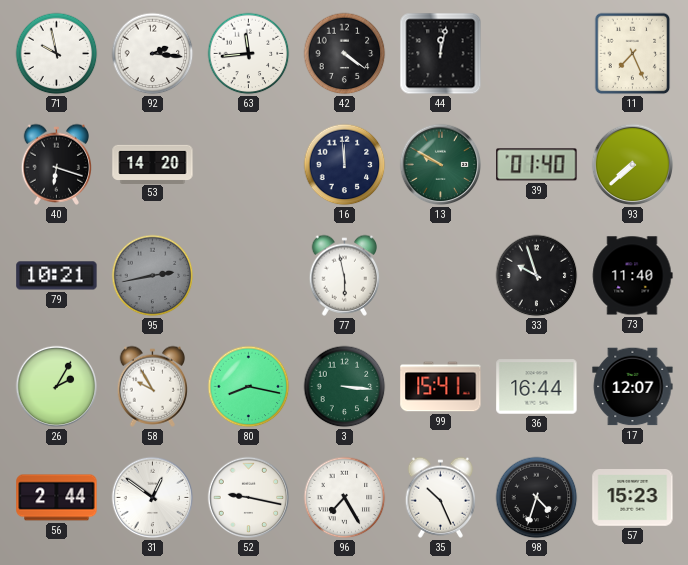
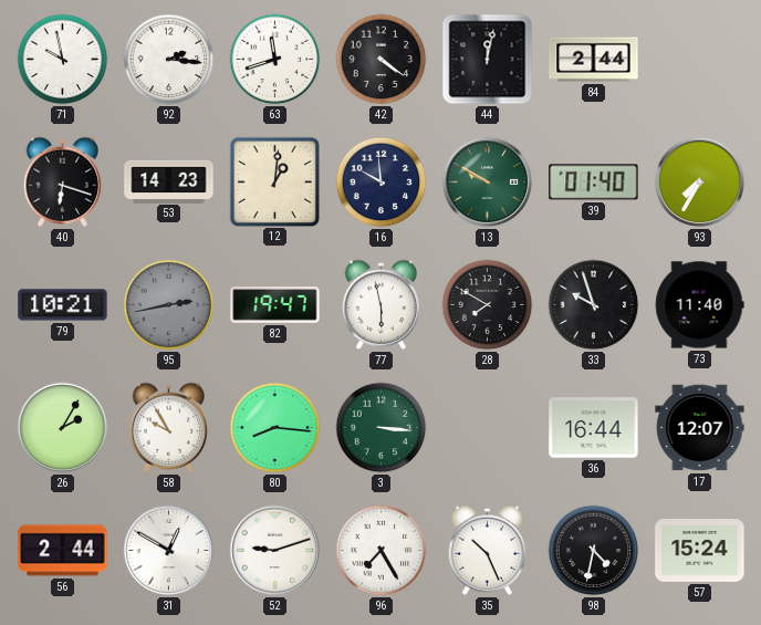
63: 11:44 -> 11:42
84: none -> 2:44
11: 7:26 -> none
53: 14:20 -> 14:23
12: none -> 1:01
16: 11:59 -> 9:59
93: 7:38 -> 7:35
82: none -> 19:47
28: none -> 7:50
80: 8:17 -> 8:16
99: 15:41 -> none
31: 12:51 -> 12:50
52: 9:17 -> 9:12
98: 4:33 -> 4:32
57: 15:23 -> 15:24
